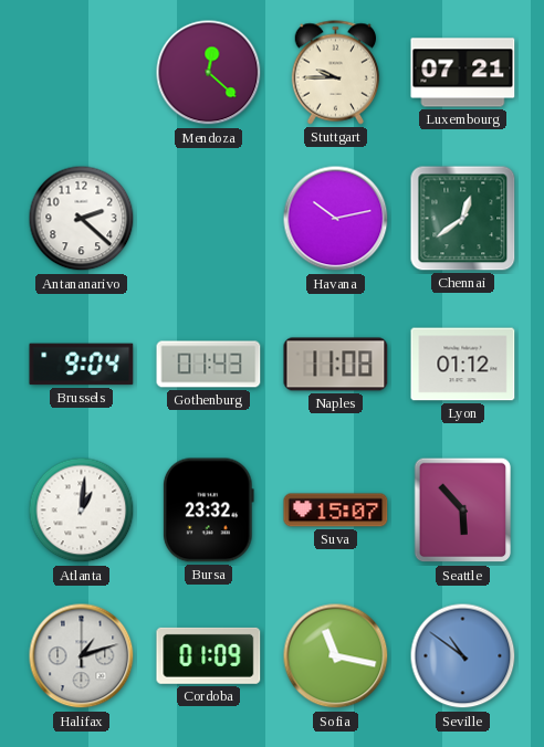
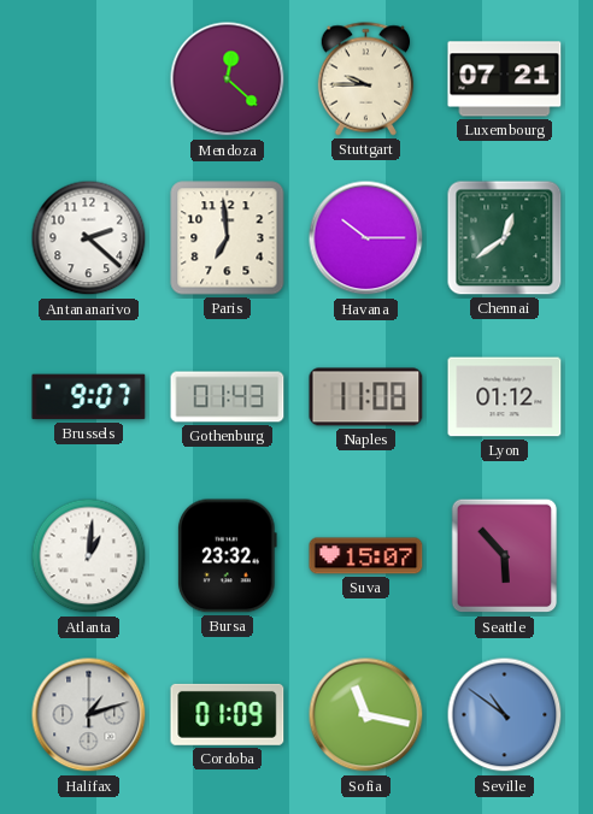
Paris: none -> 6:59
Havana: 10:13 -> 10:15
Brussels: 9:04 -> 9:07
